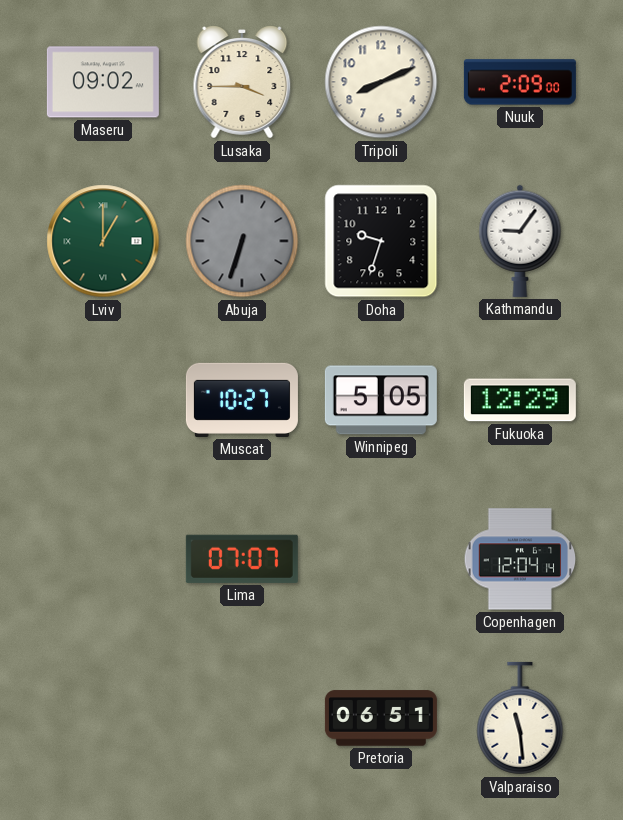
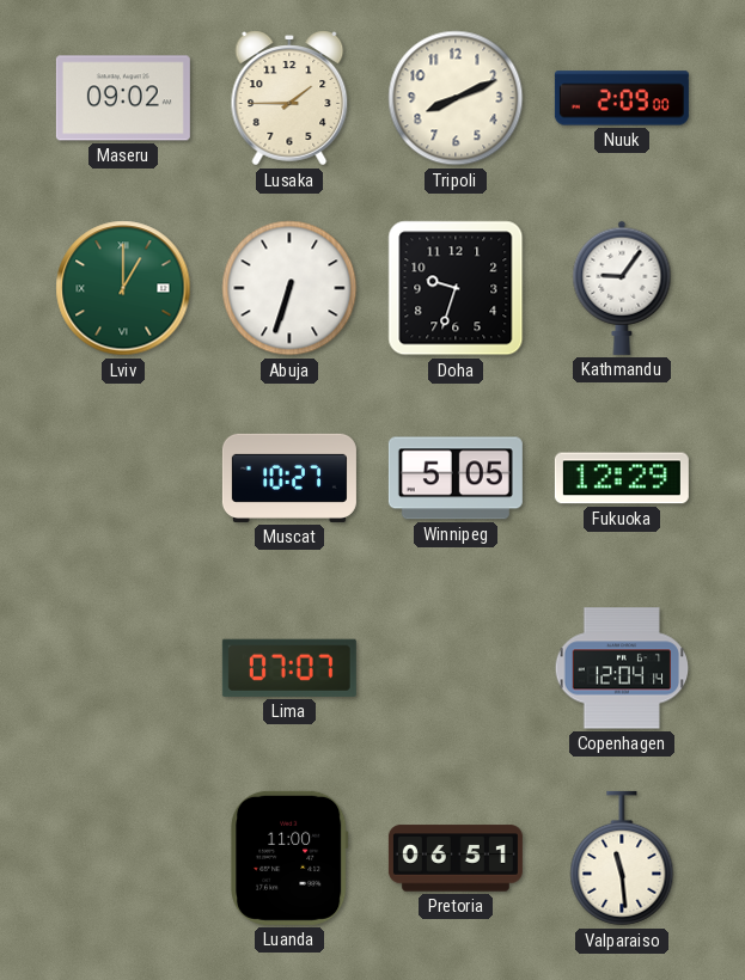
Lusaka: 3:45 -> 1:45
Abuja dial: grey -> white
Luanda: none -> 11:00
